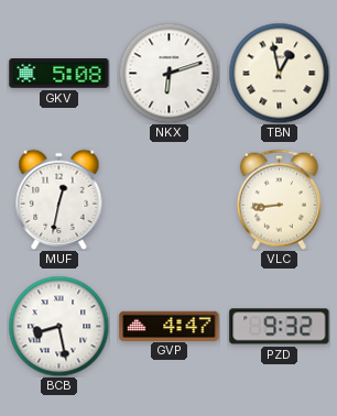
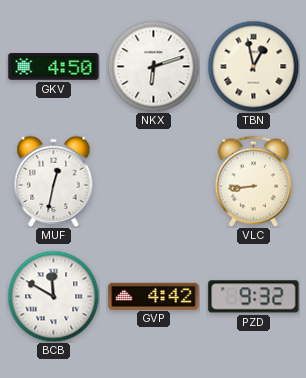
GKV: 5:08 -> 4:50
BCB: 8:28 -> 11:50
GVP: 4:47 -> 4:42
